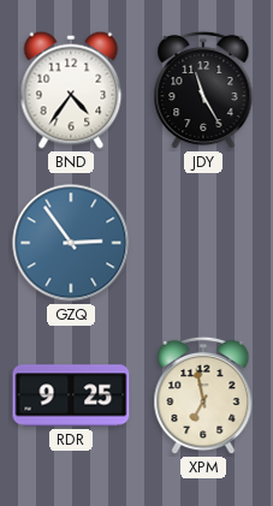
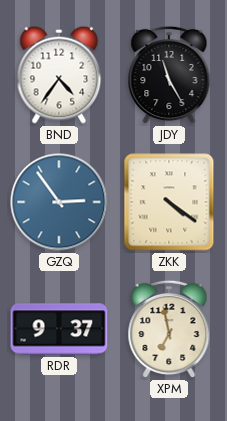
ZKK: none -> 4:21
RDR: 9:25 -> 9:37
